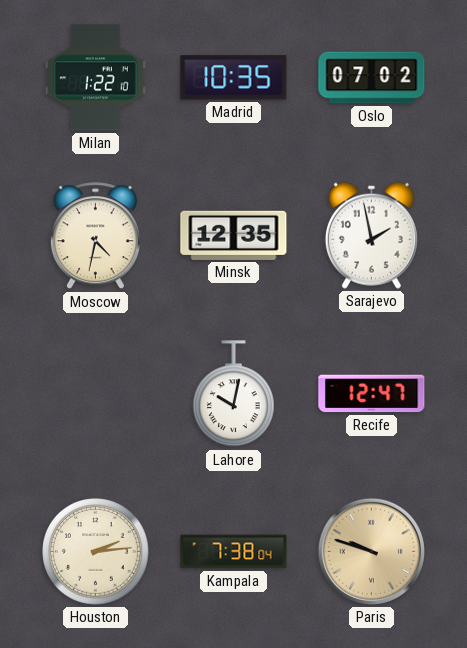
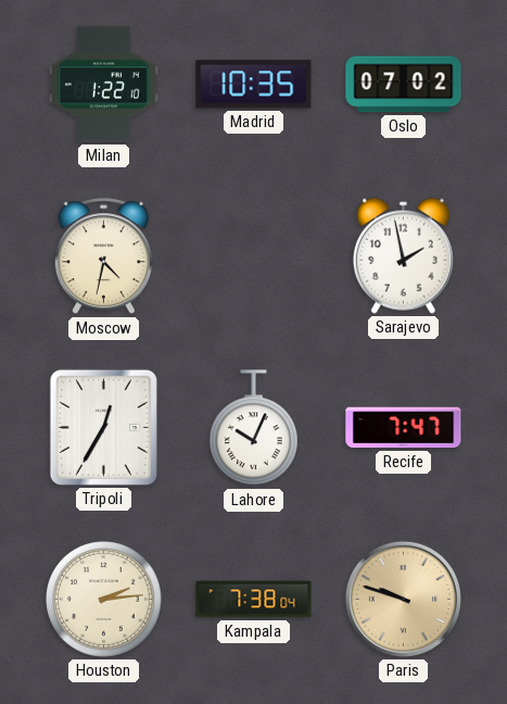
Minsk: 12:35 -> none
Tripoli: none -> 12:35
Lahore: 10:02 -> 10:04
Recife: 12:47 -> 7:47
